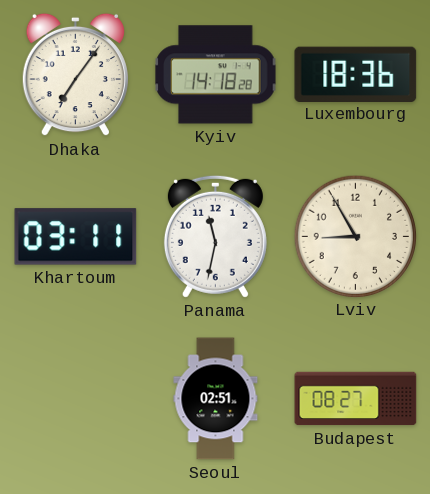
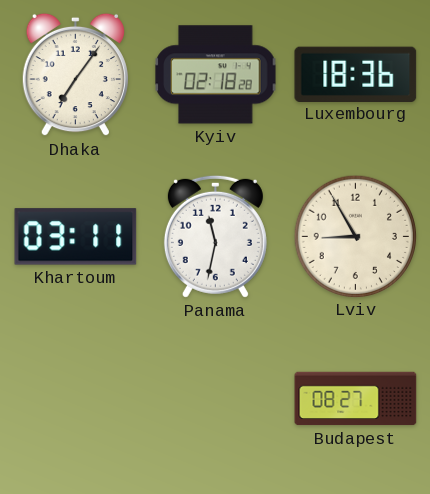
Kyiv: 14:18 -> 02:18
Seoul: 02:51 -> none
